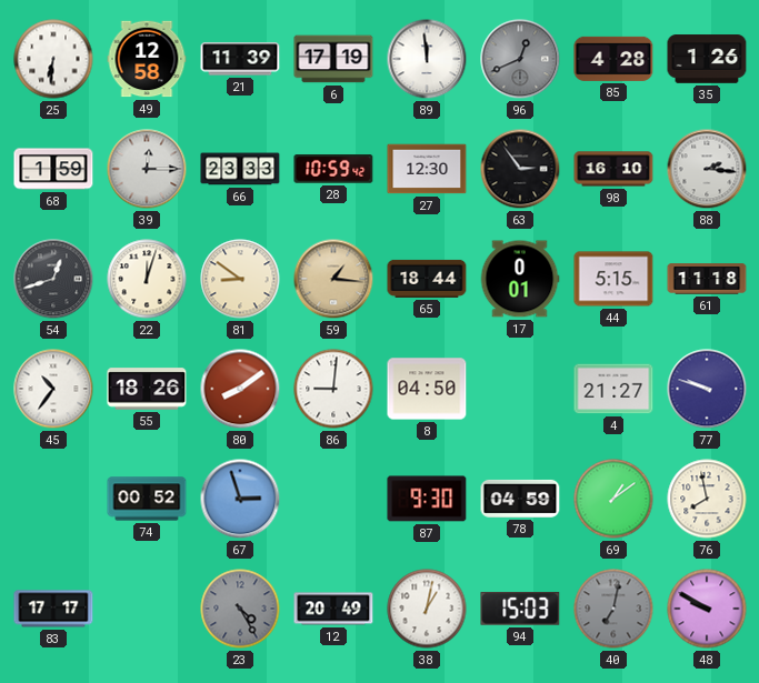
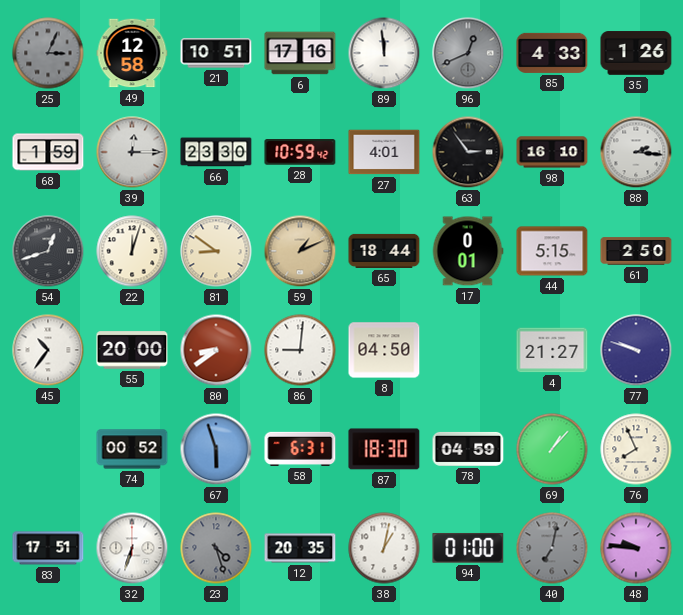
25: 6:31 -> 3:04
25 dial: white -> grey
21: 11:39 -> 10:51
6: 17:19 -> 17:16
85: 4:28 -> 4:33
66: 23:33 -> 23:30
27: 12:30 -> 4:01
59: 1:16 -> 1:11
61: 11:18 -> 2:50
55: 18:26 -> 20:00
80: 8:09 -> 8:39
67: 2:57 -> 5:57
58: none -> 6:31
87: 9:30 -> 18:30
69: 1:09 -> 1:07
76: 7:58 -> 7:56
83: 17:17 -> 17:51
32: none -> 6:33
23: 4:25 -> 4:27
12: 20:49 -> 20:35
94: 15:03 -> 01:00
48: 9:50 -> 9:46
